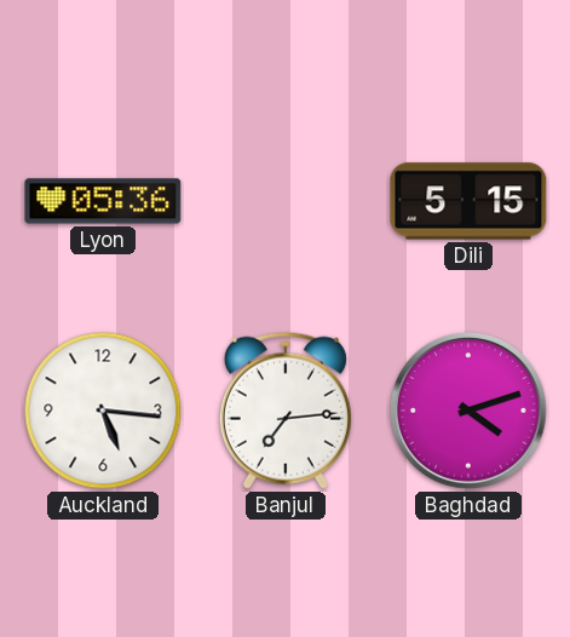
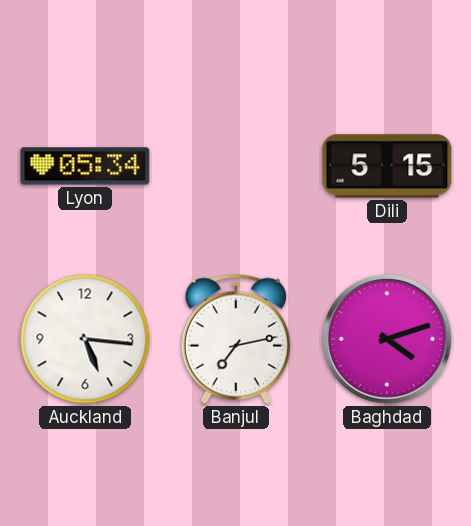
Lyon: 05:36 -> 05:34
Banjul: 7:14 -> 7:13
